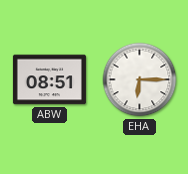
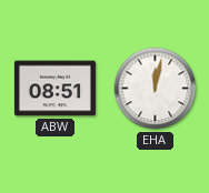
EHA: 6:15 -> 12:02
